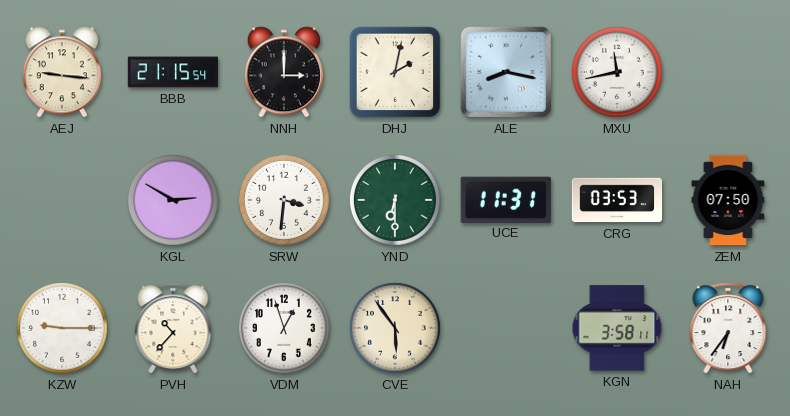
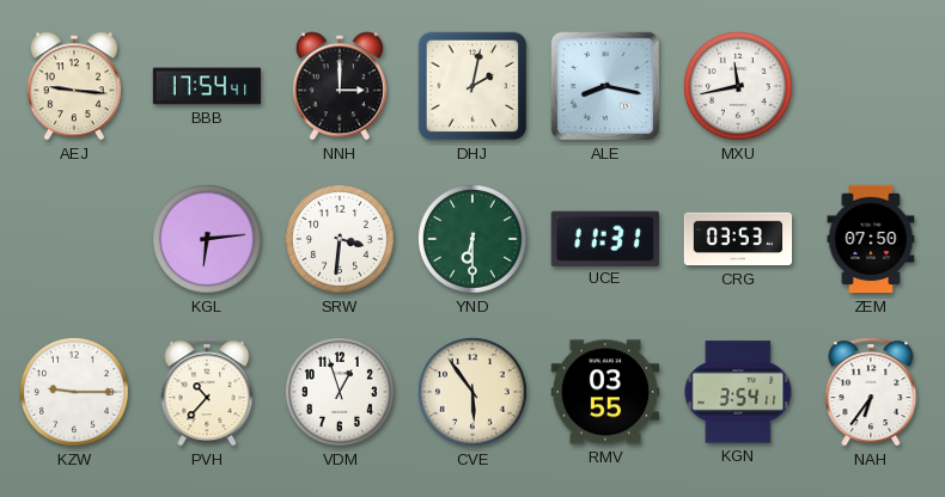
BBB: 21:15 -> 17:54
KGL: 2:50 -> 6:14
RMV: none -> 03:55
KGN: 3:58 -> 3:54
